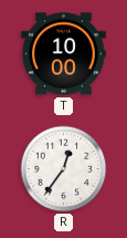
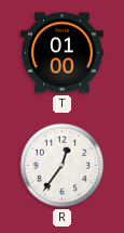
T: 10:00 -> 01:00
